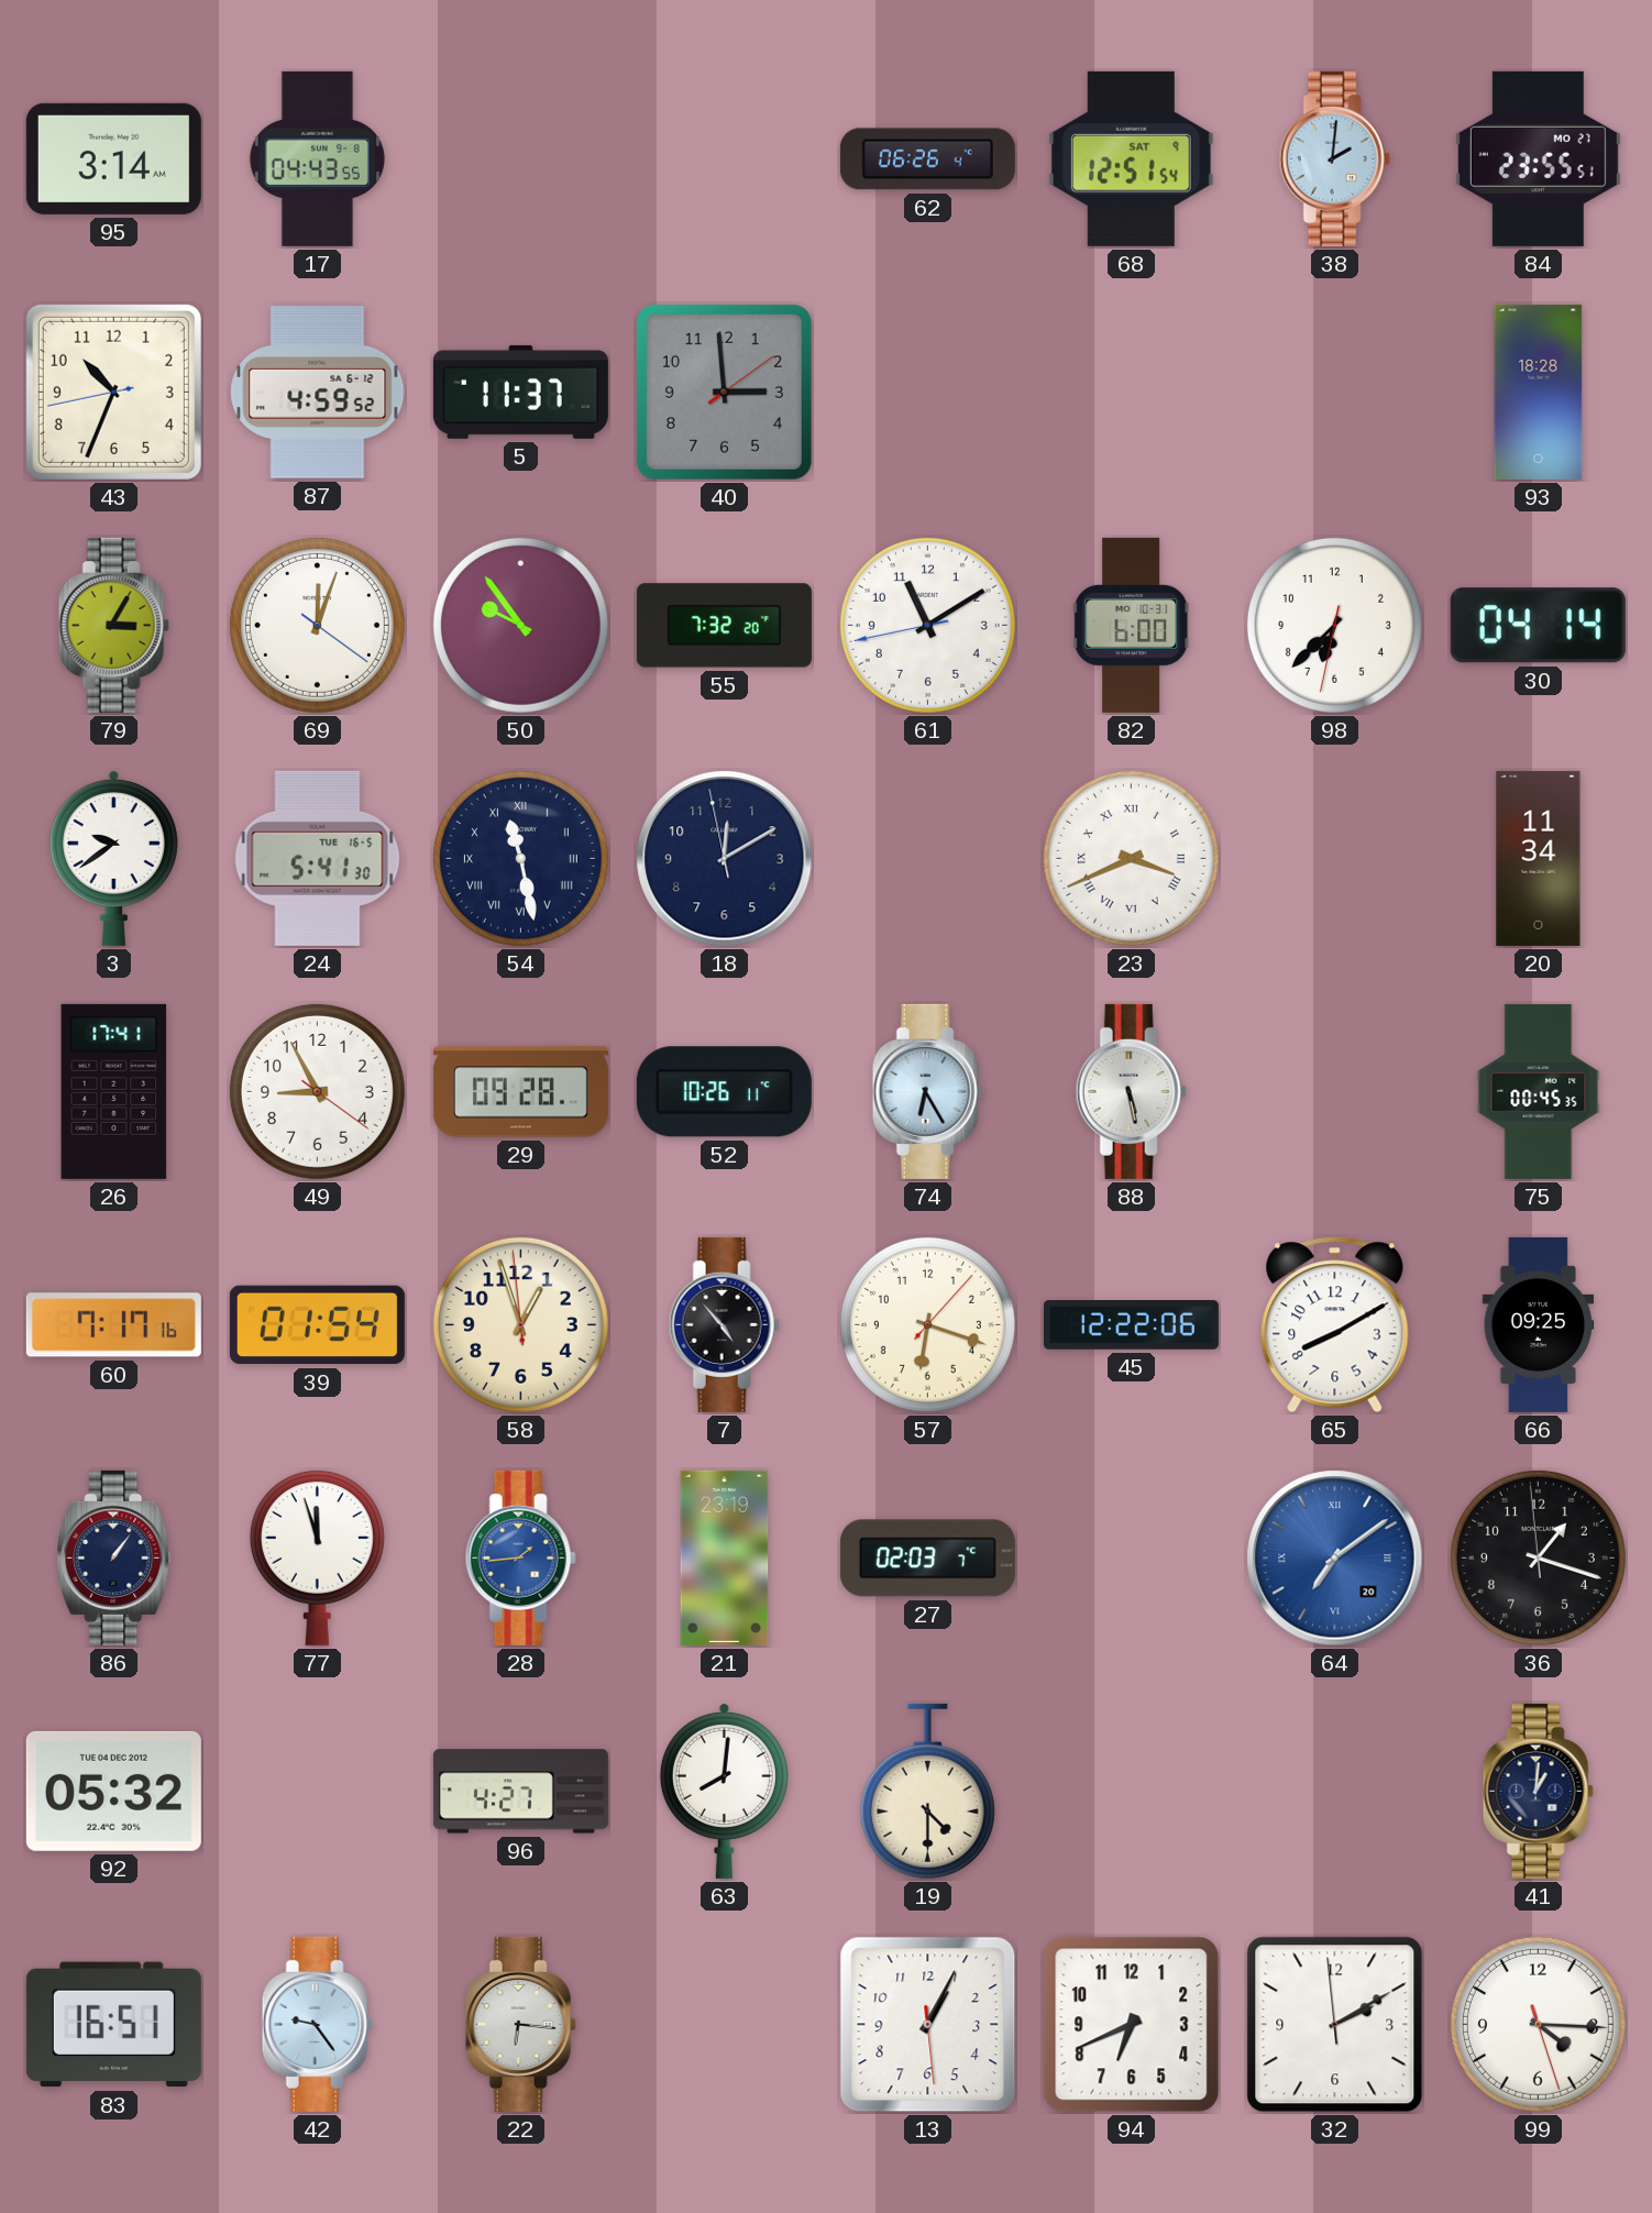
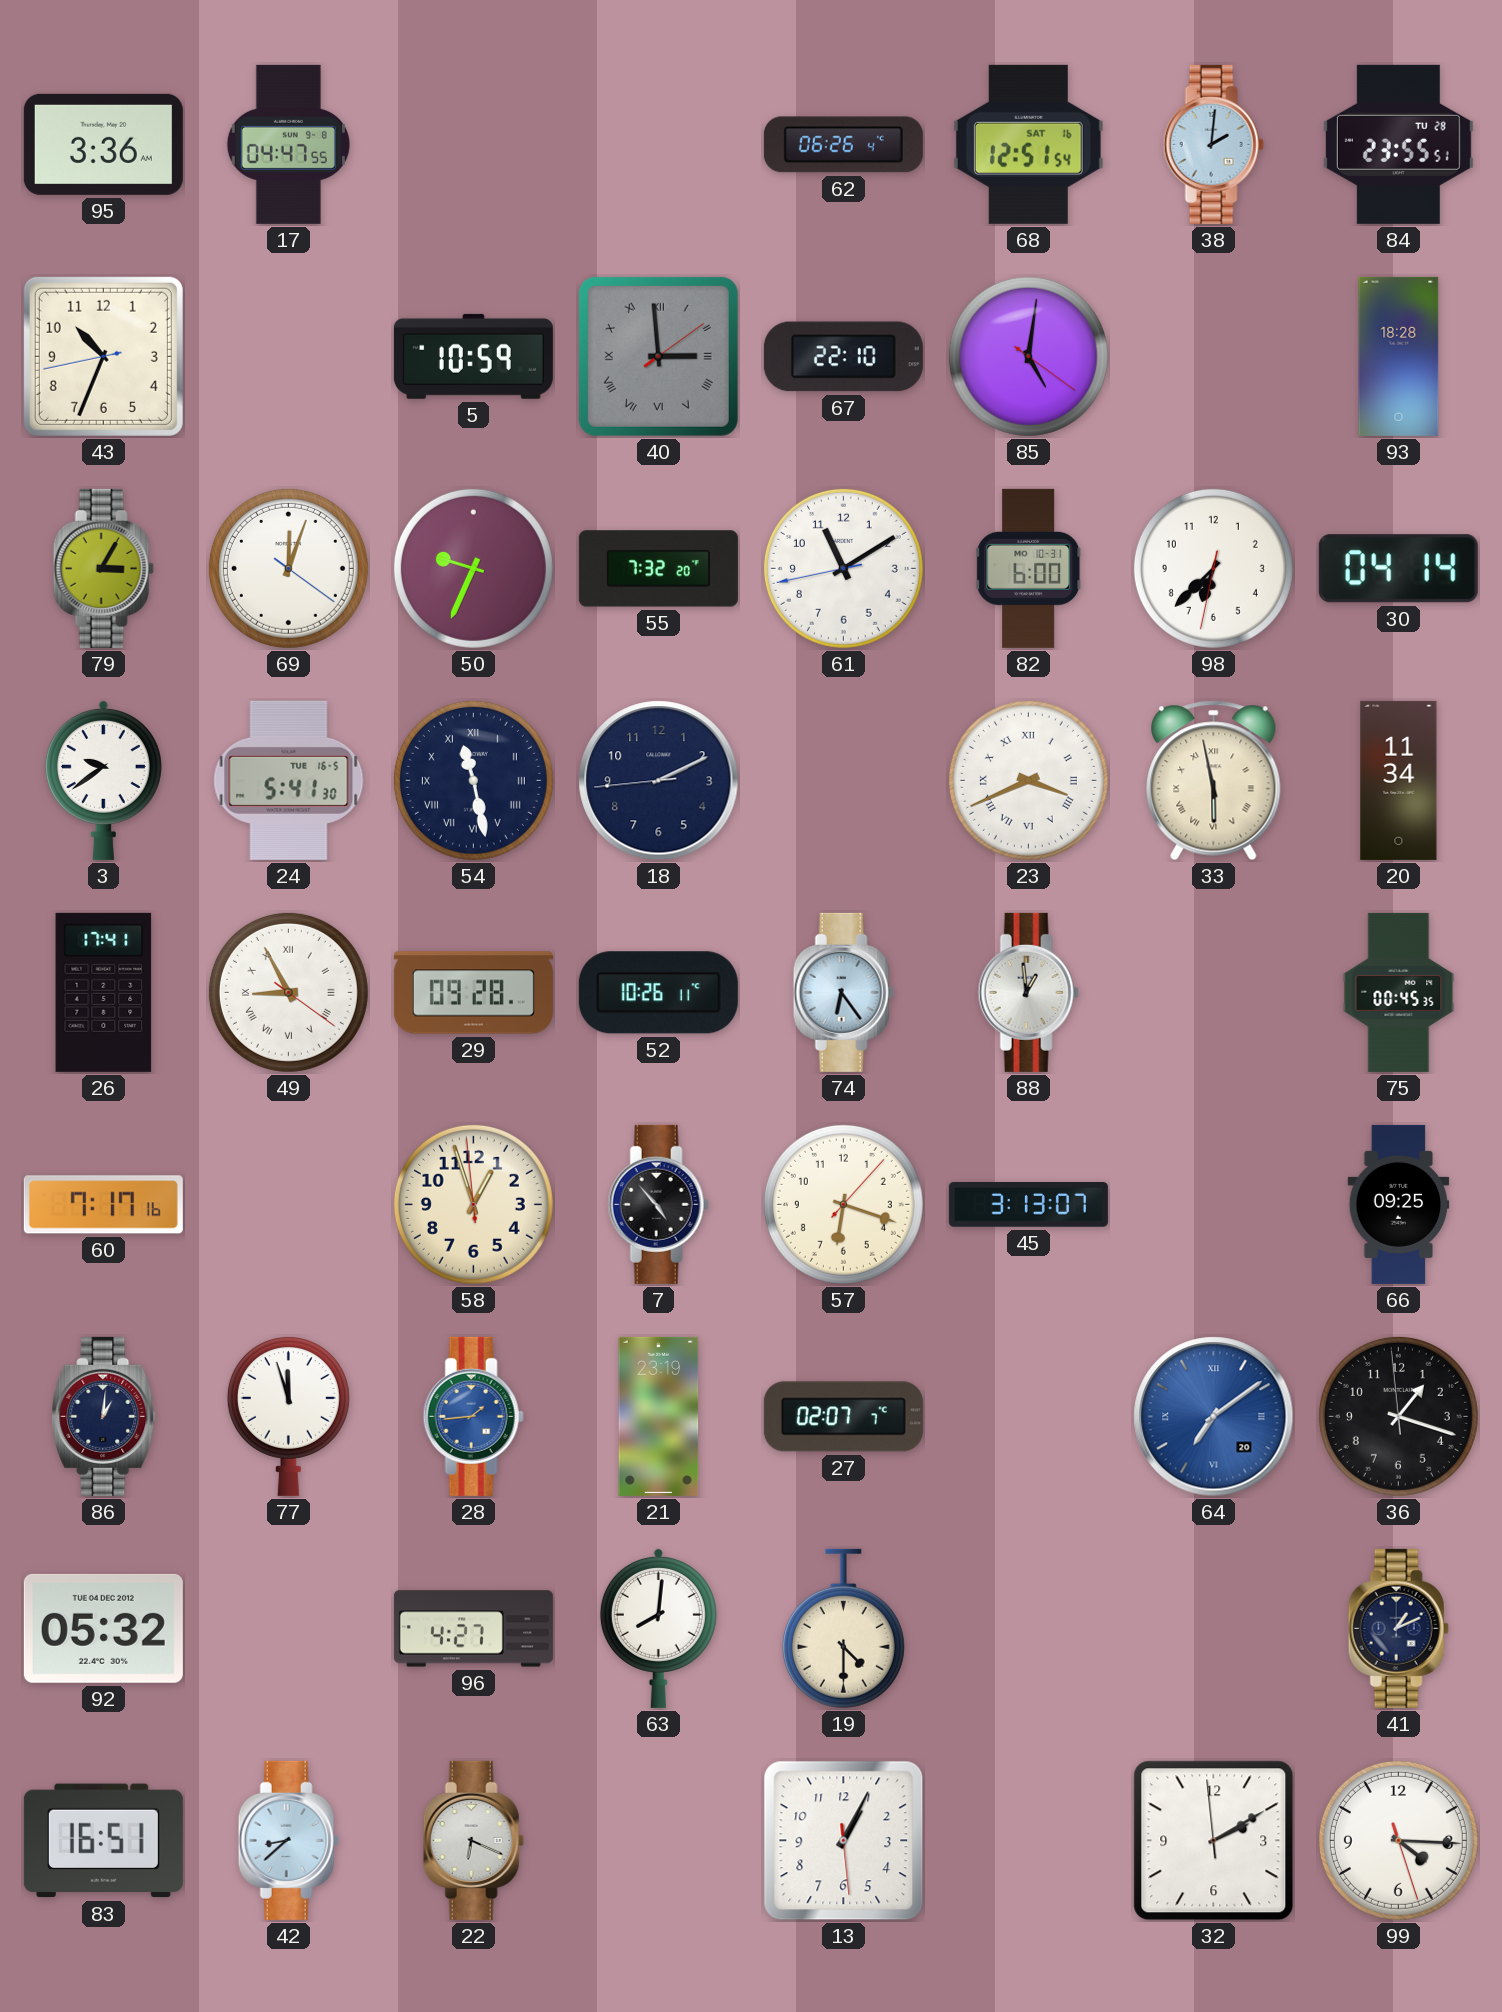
95: 3:14 -> 3:36
17: 04:43 -> 04:47
68 date: SAT 9 -> SAT 16
84 date: MO 27 -> TU 28
87: 4:59 -> none
5: 11:37 -> 10:59
40 numerals: Arabic -> Roman
67: none -> 22:10
85: none -> 5:01
50: 9:54 -> 9:34
18: 12:09 -> 2:10
33: none -> 5:58
49 numerals: Arabic -> Roman
74: 6:25 -> 6:24
88: 5:28 -> 12:59
39: 01:54 -> none
45: 12:22 -> 3:13
65: 8:10 -> none
86: 1:06 -> 1:01
27: 02:03 -> 02:07
41: 1:01 -> 1:11
42: 9:24 -> 8:38
22: 6:16 -> 6:19
94: 6:41 -> none
